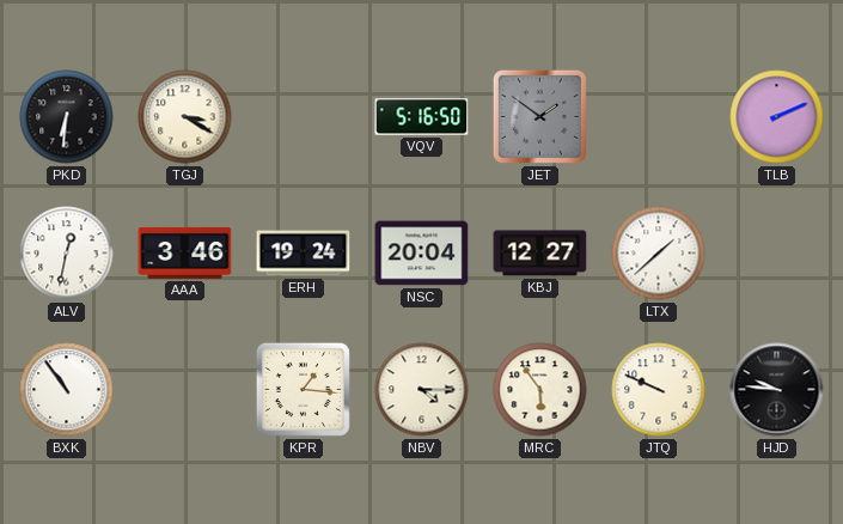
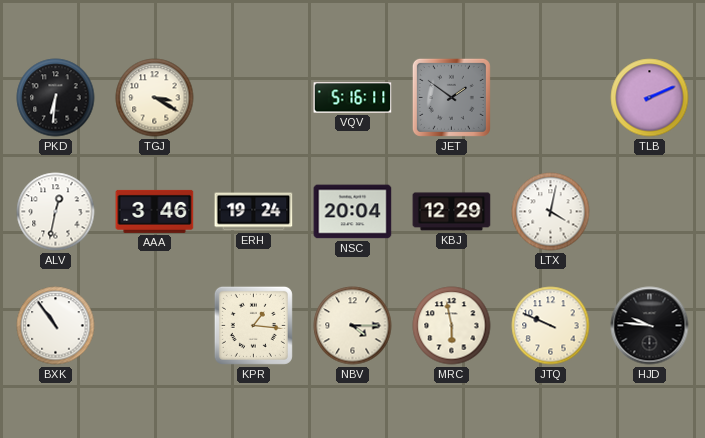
VQV: 5:16:50 -> 5:16:11
KBJ: 12:27 -> 12:29
LTX: 1:38 -> 4:02
MRC: 5:54 -> 5:58
